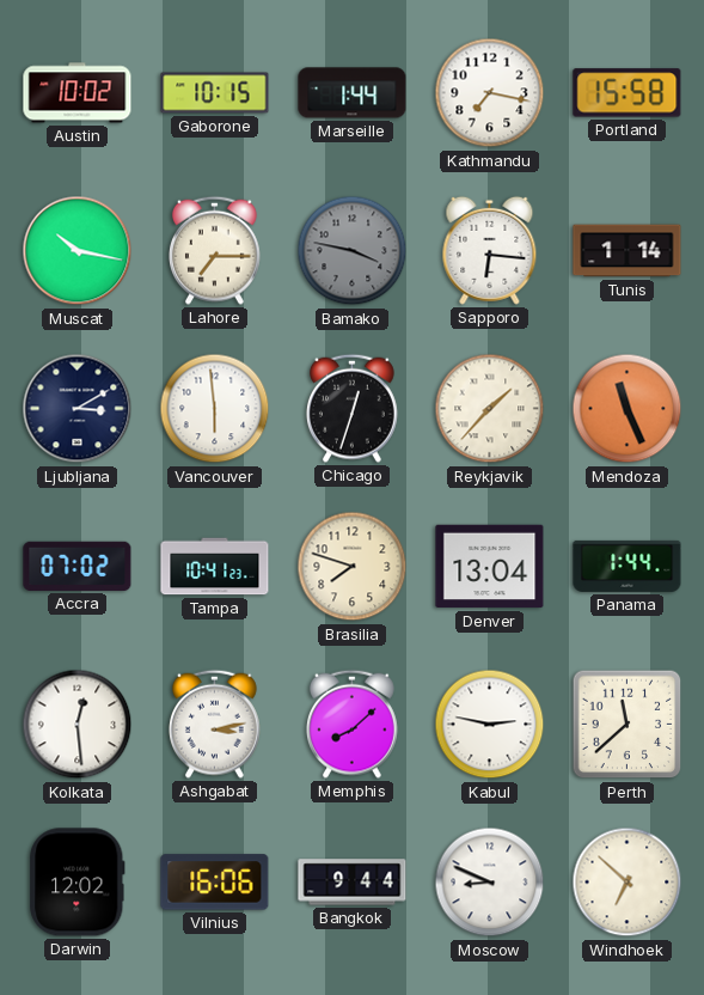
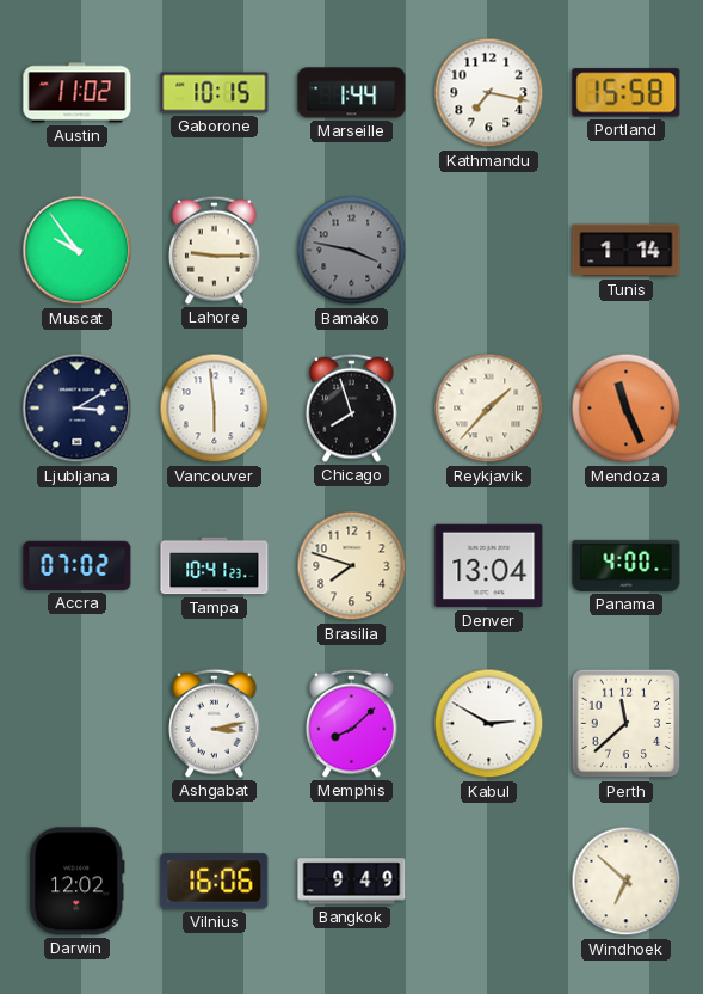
Austin: 10:02 -> 11:02
Muscat: 10:17 -> 9:54
Lahore: 7:15 -> 9:15
Sapporo: 6:16 -> none
Chicago: 12:33 -> 7:57
Panama: 1:44 -> 4:00
Kolkata: 12:29 -> none
Kabul: 2:47 -> 2:50
Bangkok: 9:44 -> 9:49
Moscow: 8:49 -> none
